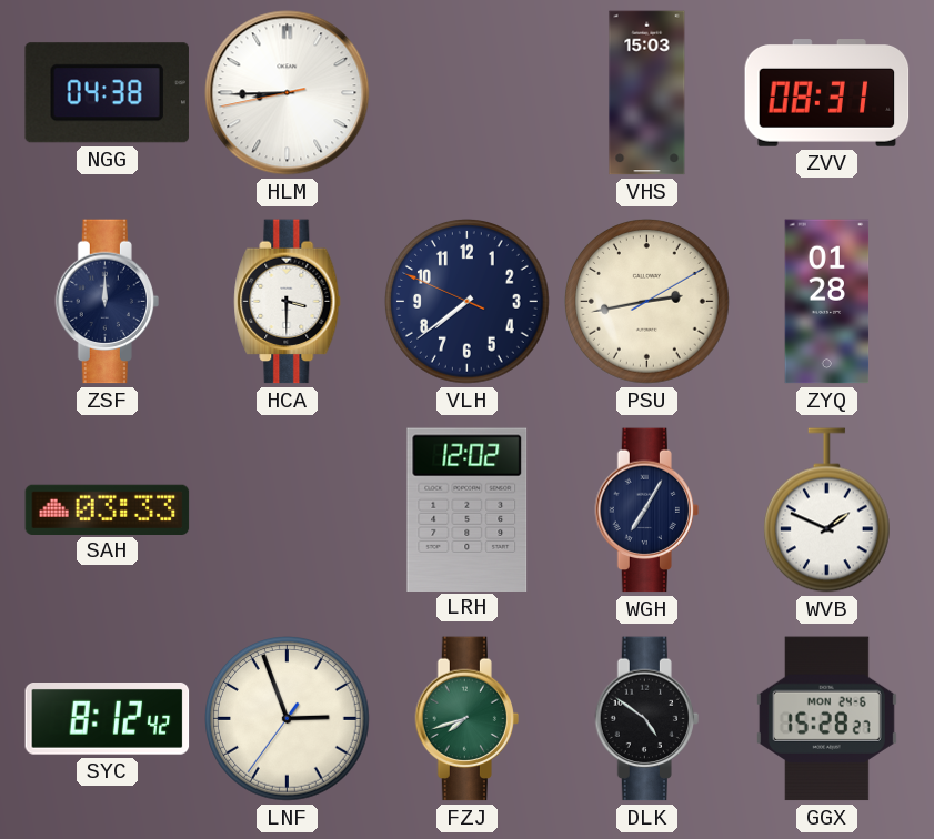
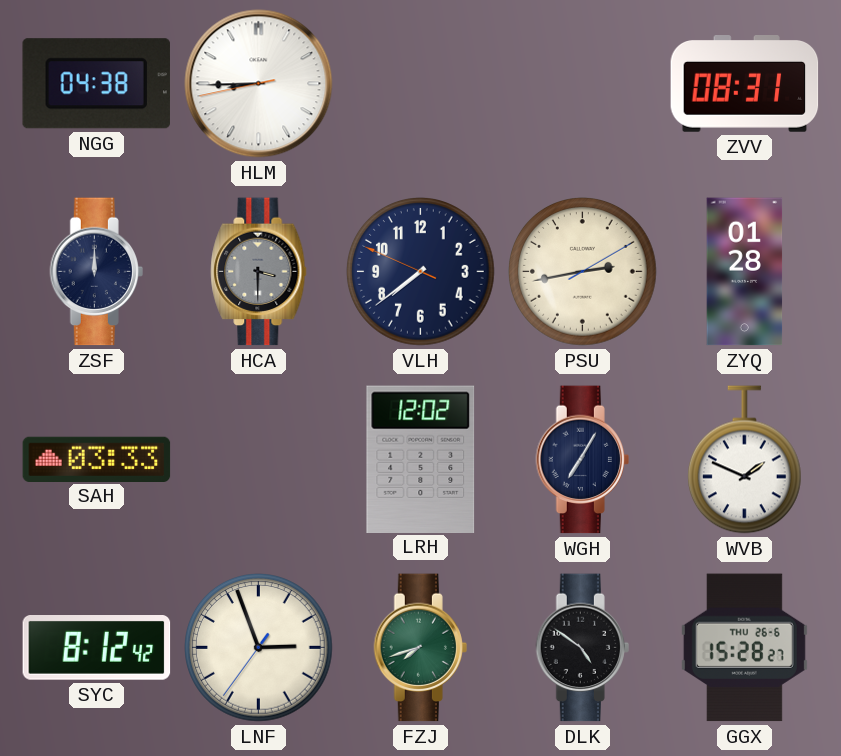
VHS: 15:03 -> none
HCA dial: white -> grey
GGX date: MON 24-6 -> THU 26-6
